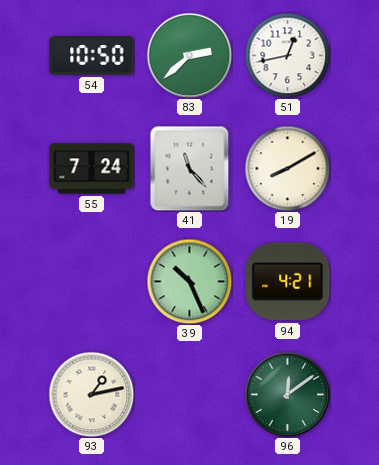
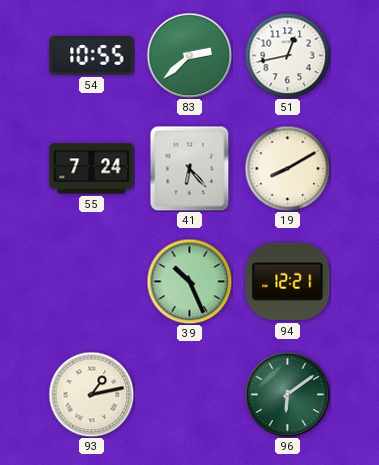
54: 10:50 -> 10:55
41: 11:23 -> 6:23
94: 4:21 -> 12:21
96: 12:09 -> 6:09
